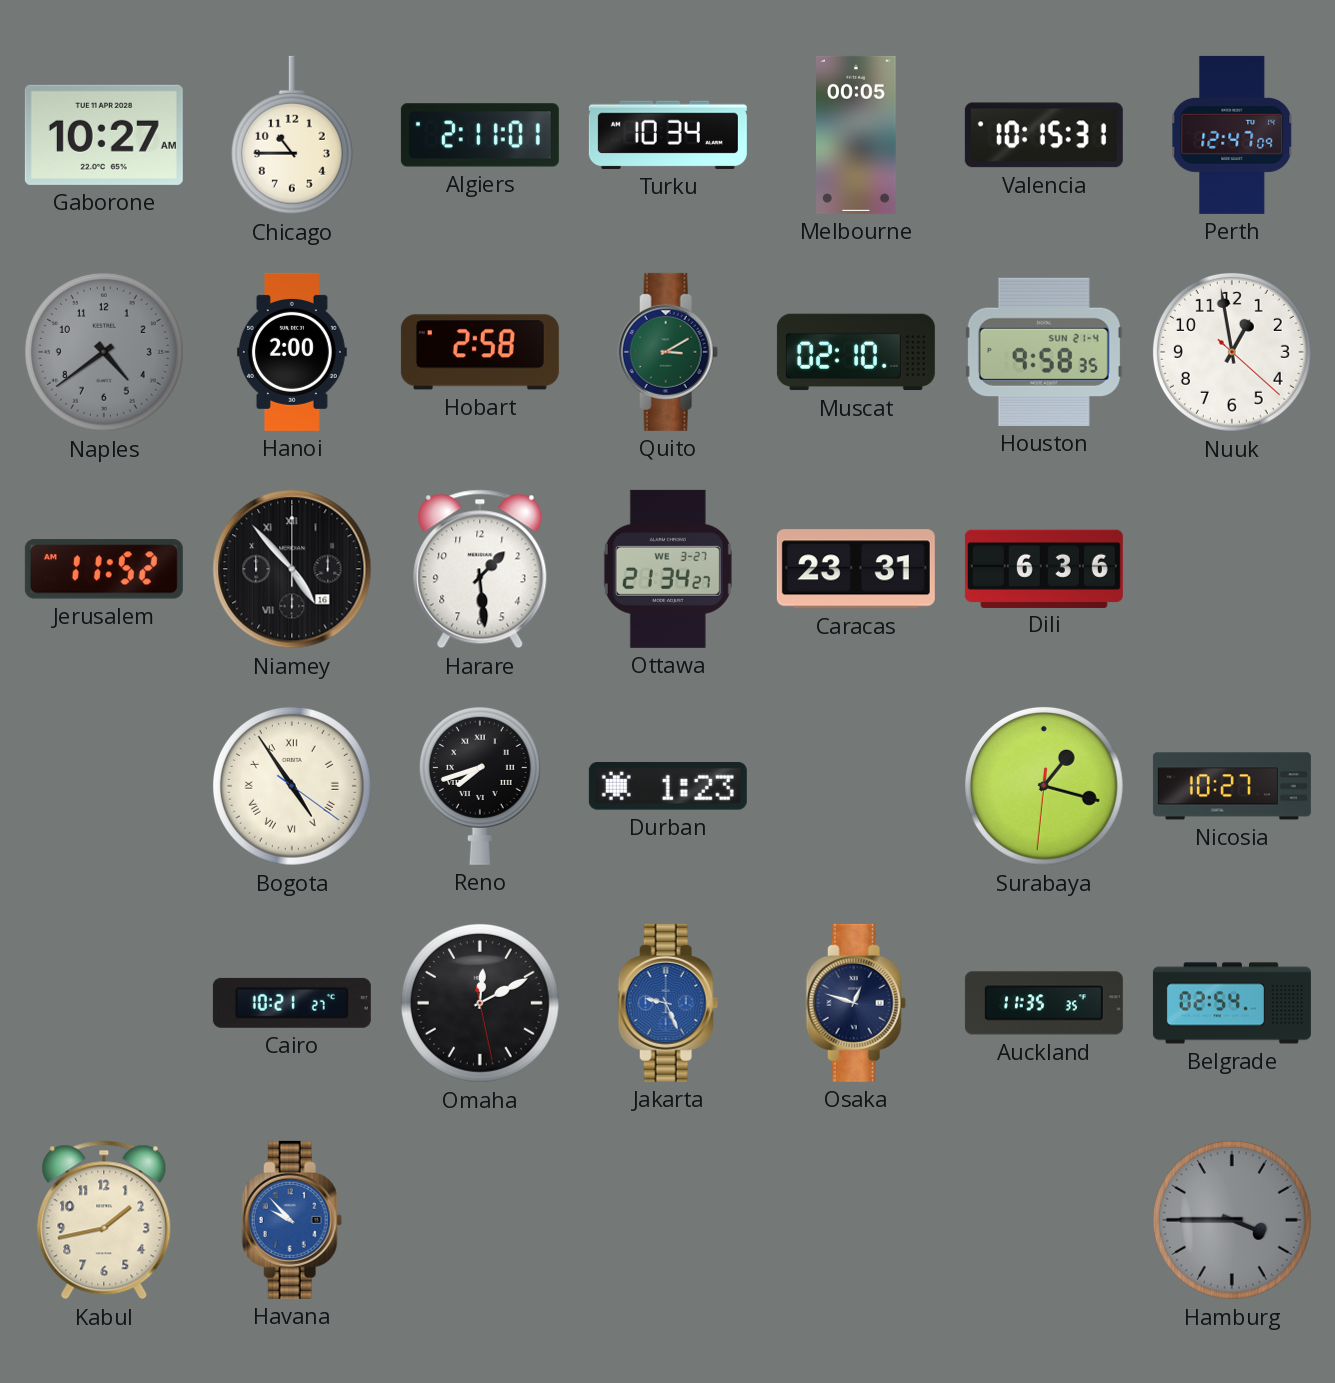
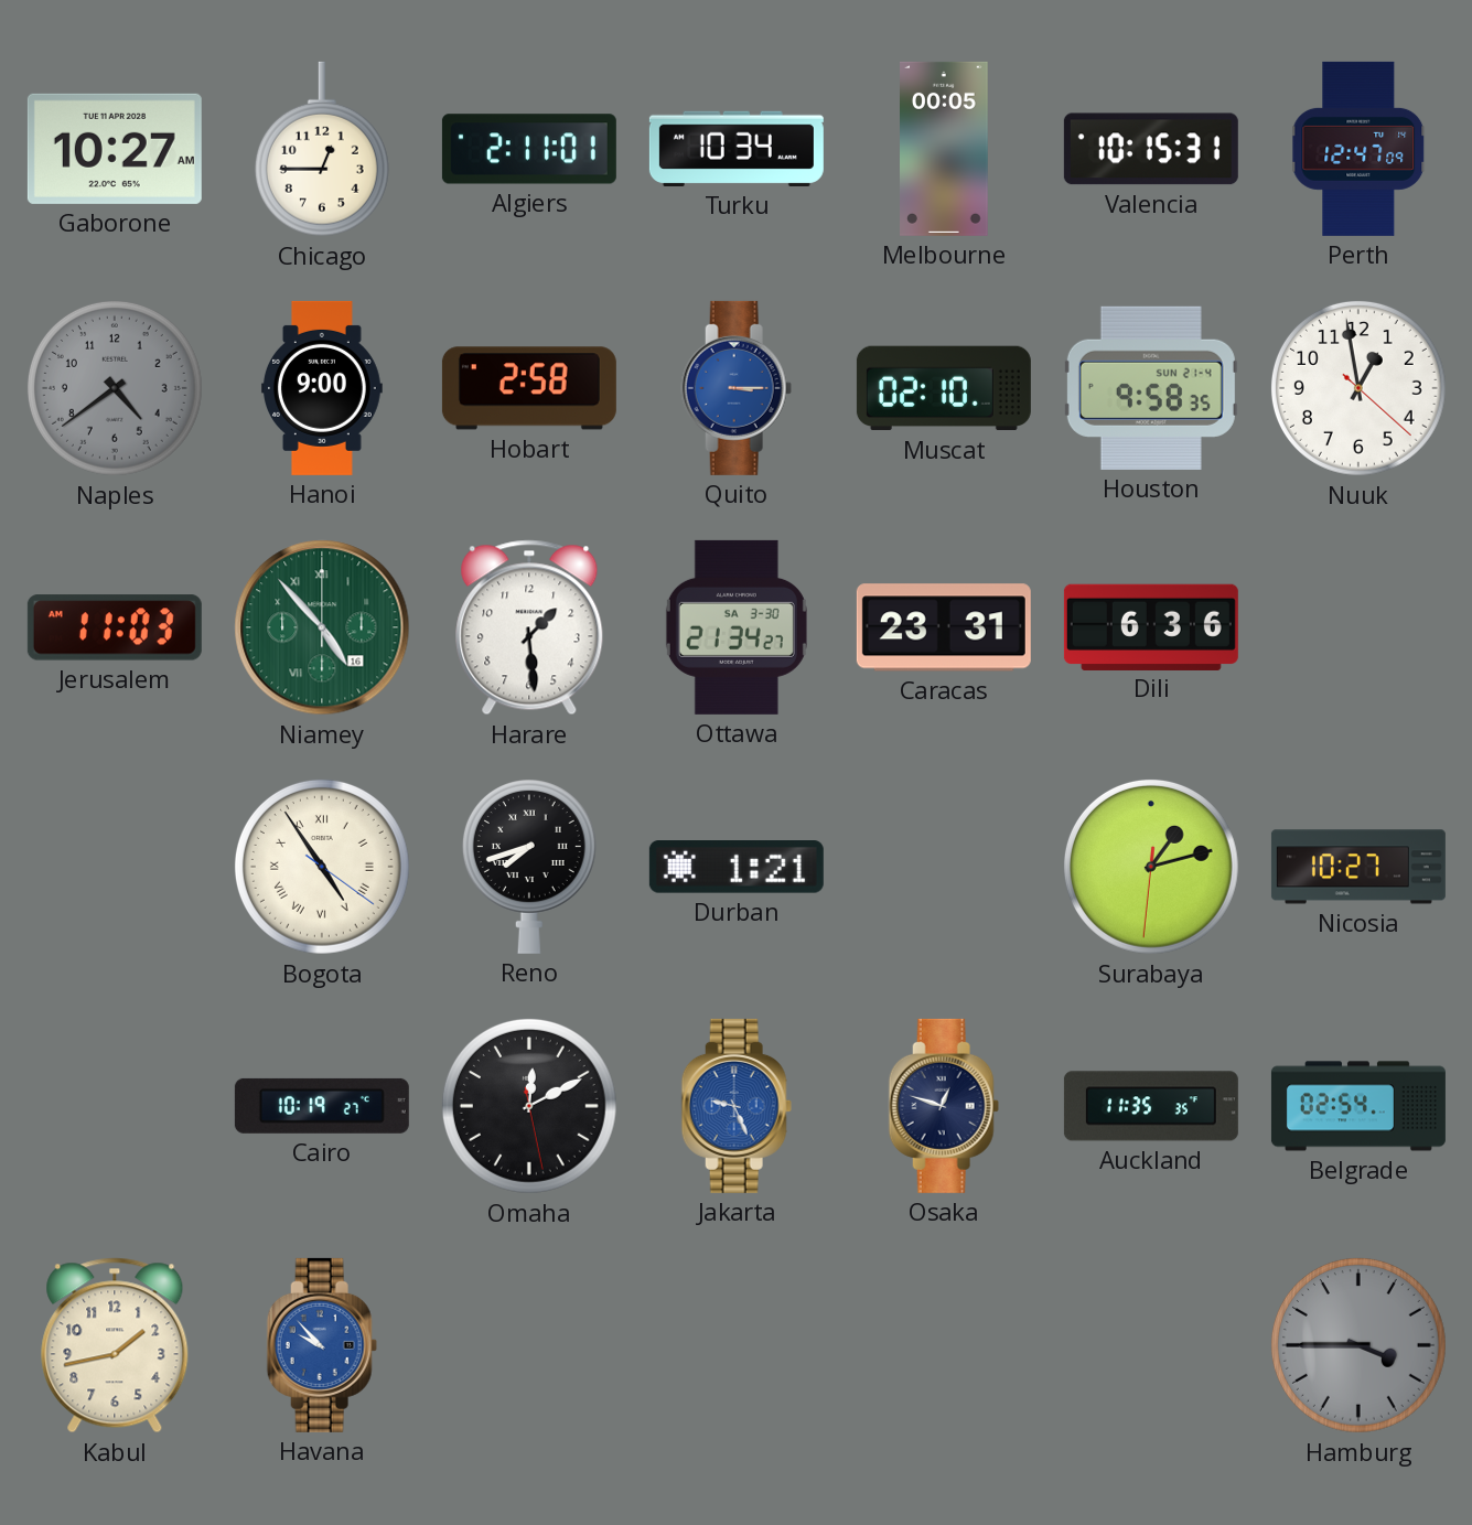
Chicago: 10:45 -> 12:45
Hanoi: 2:00 -> 9:00
Quito: 3:10 -> 3:15
Quito dial: green -> blue
Jerusalem: 11:52 -> 11:03
Niamey dial: black -> green
Ottawa date: WE 3-27 -> SA 3-30
Durban: 1:23 -> 1:21
Surabaya: 1:17 -> 1:12
Cairo: 10:21 -> 10:19
